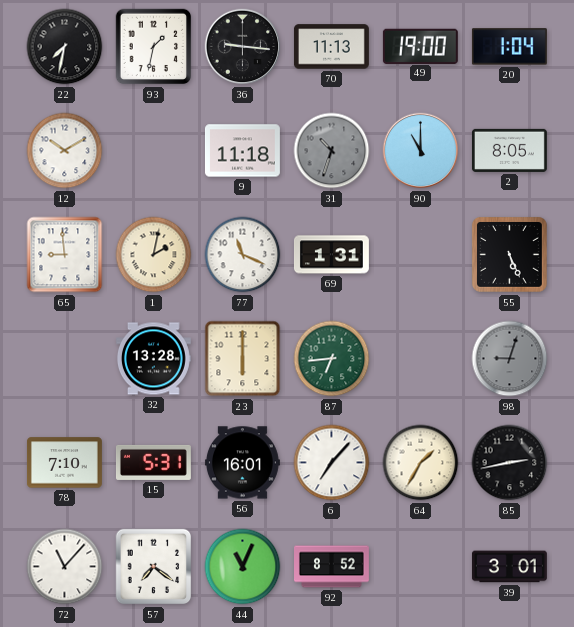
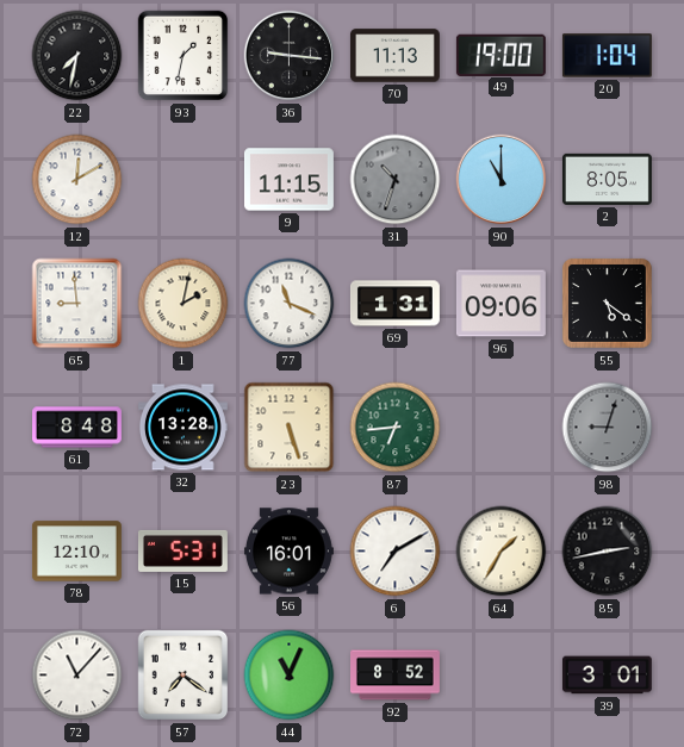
12: 10:10 -> 12:10
9: 11:18 -> 11:15
96: none -> 09:06
55: 5:26 -> 5:21
61: none -> 8:48
23: 6:00 -> 5:27
78: 7:10 -> 12:10
6: 7:07 -> 7:10
